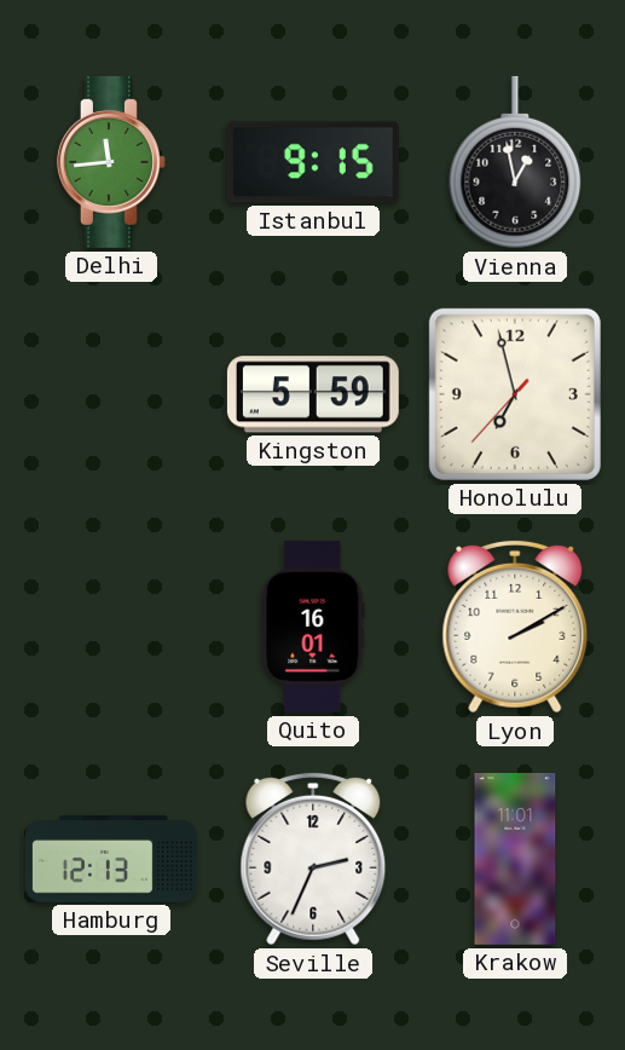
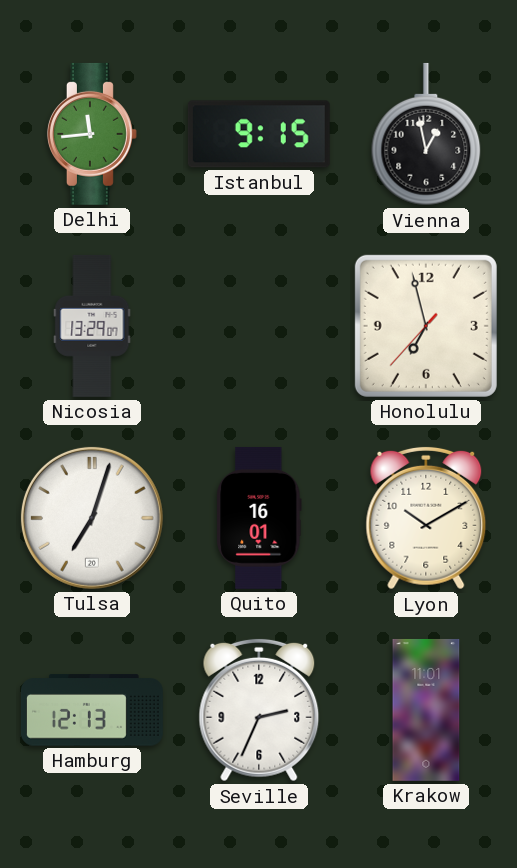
Nicosia: none -> 13:29
Kingston: 5:59 -> none
Tulsa: none -> 7:03
Lyon: 2:10 -> 10:10
